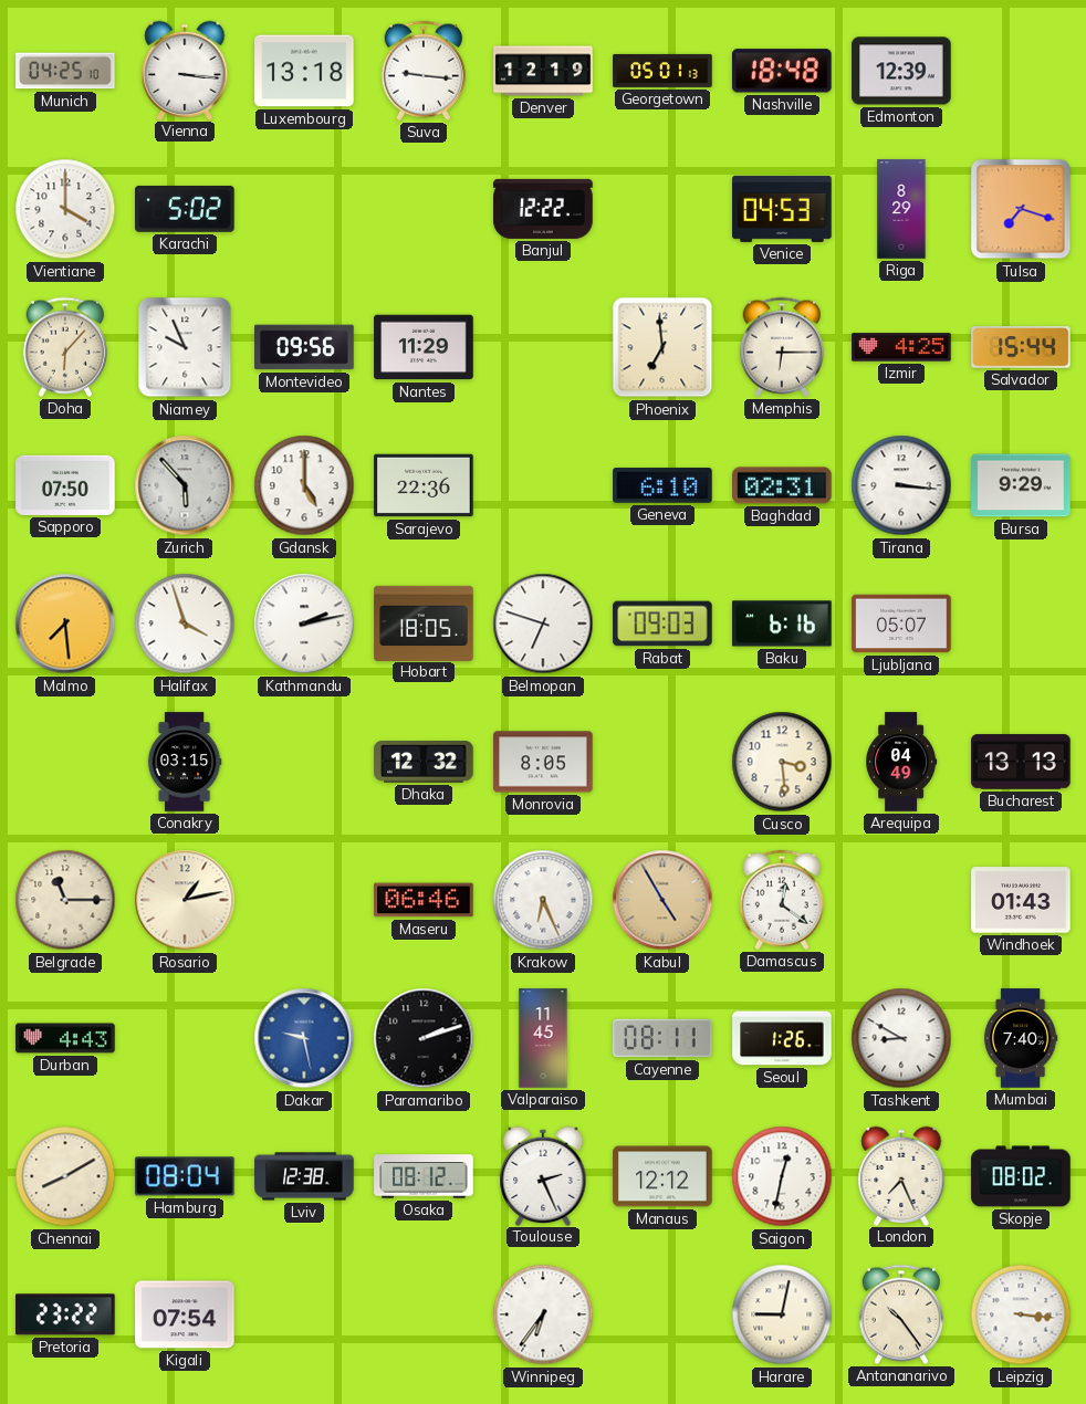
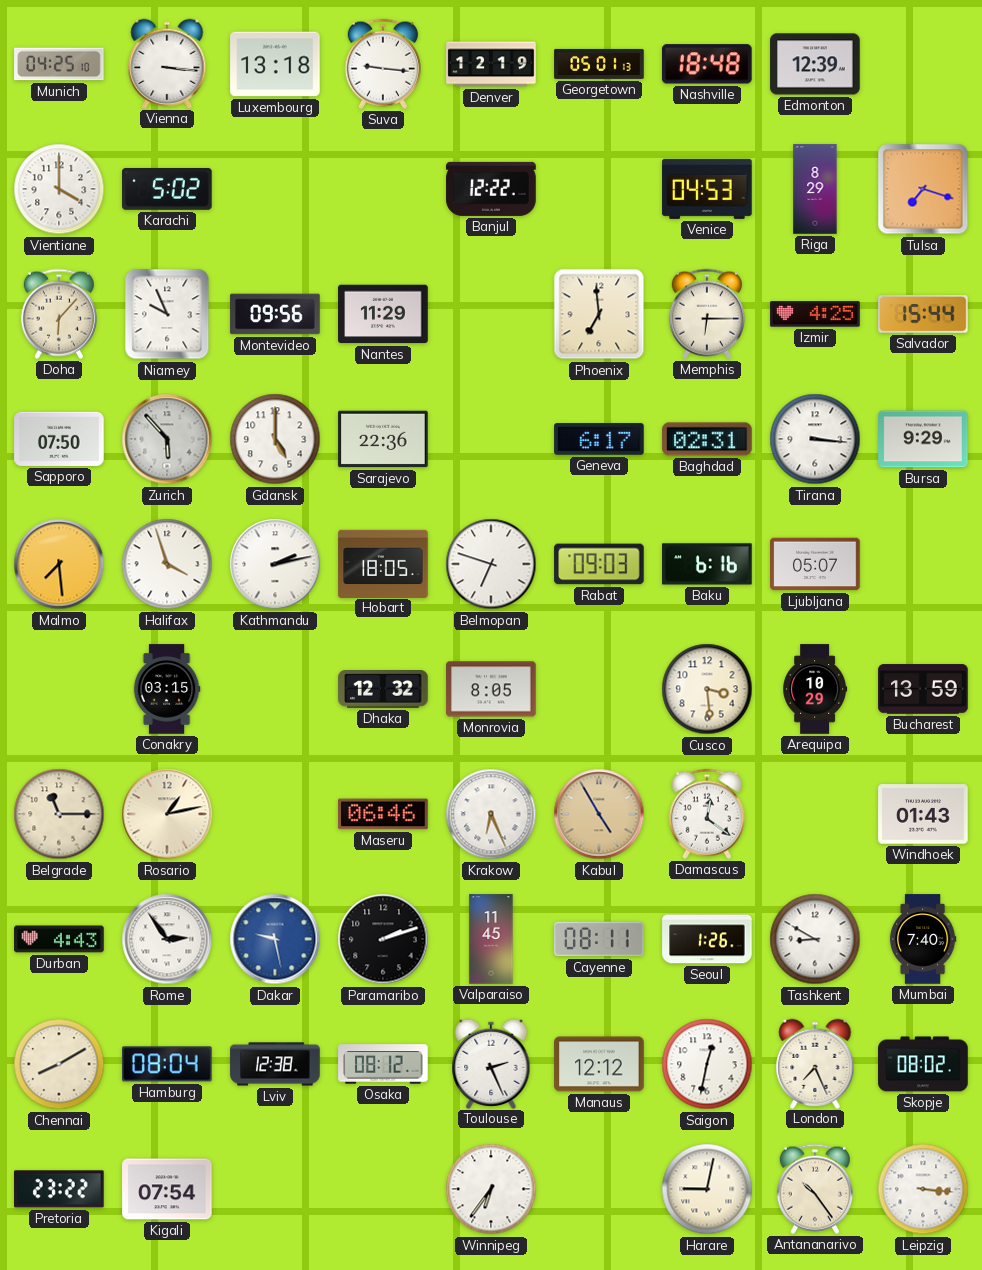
Geneva: 6:10 -> 6:17
Arequipa: 04:49 -> 10:29
Bucharest: 13:13 -> 13:59
Rome: none -> 2:54
